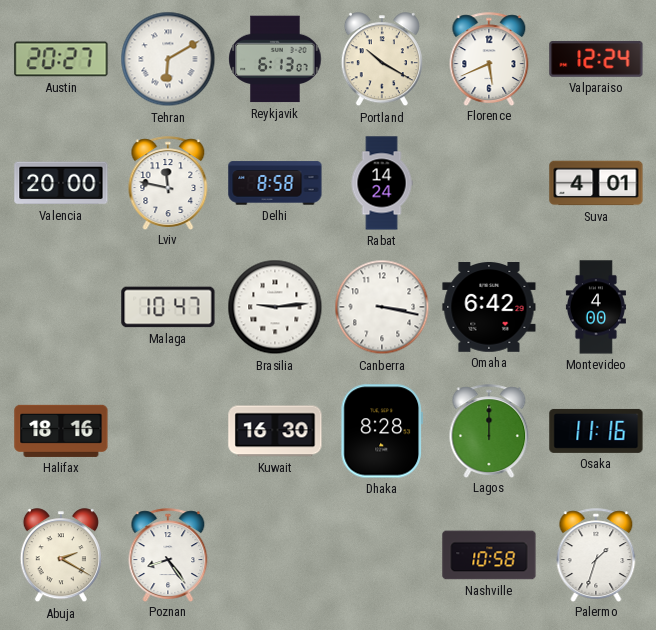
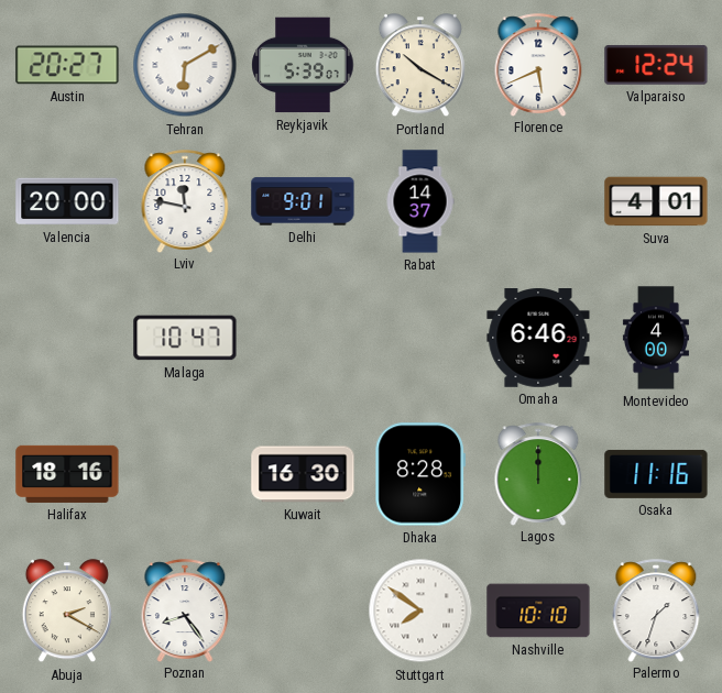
Reykjavik: 6:13 -> 5:39
Delhi: 8:58 -> 9:01
Rabat: 14:24 -> 14:37
Brasilia: 9:14 -> none
Canberra: 3:17 -> none
Omaha: 6:42 -> 6:46
Stuttgart: none -> 7:51
Nashville: 10:58 -> 10:10
